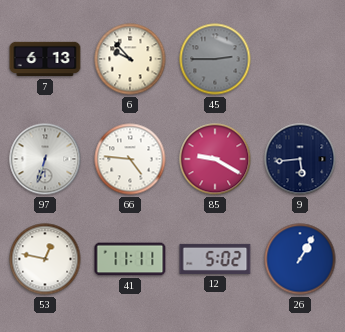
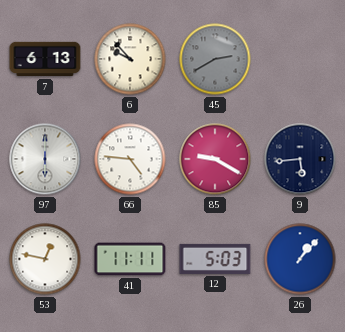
45: 2:45 -> 2:40
97: 6:33 -> 6:00
12: 5:02 -> 5:03
26: 1:05 -> 1:07
